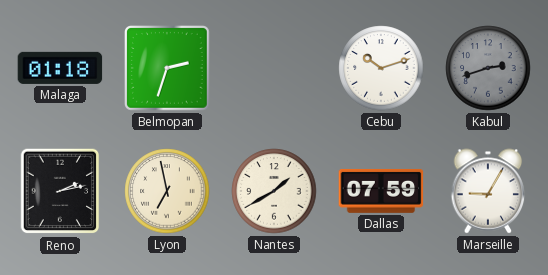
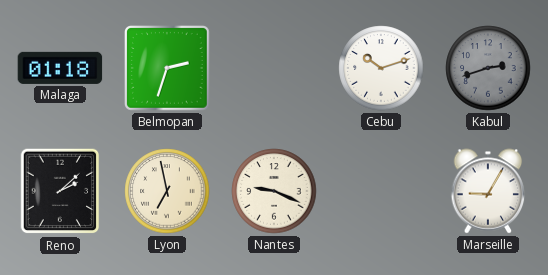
Reno: 2:13 -> 2:08
Nantes: 1:40 -> 9:19
Dallas: 07:59 -> none
